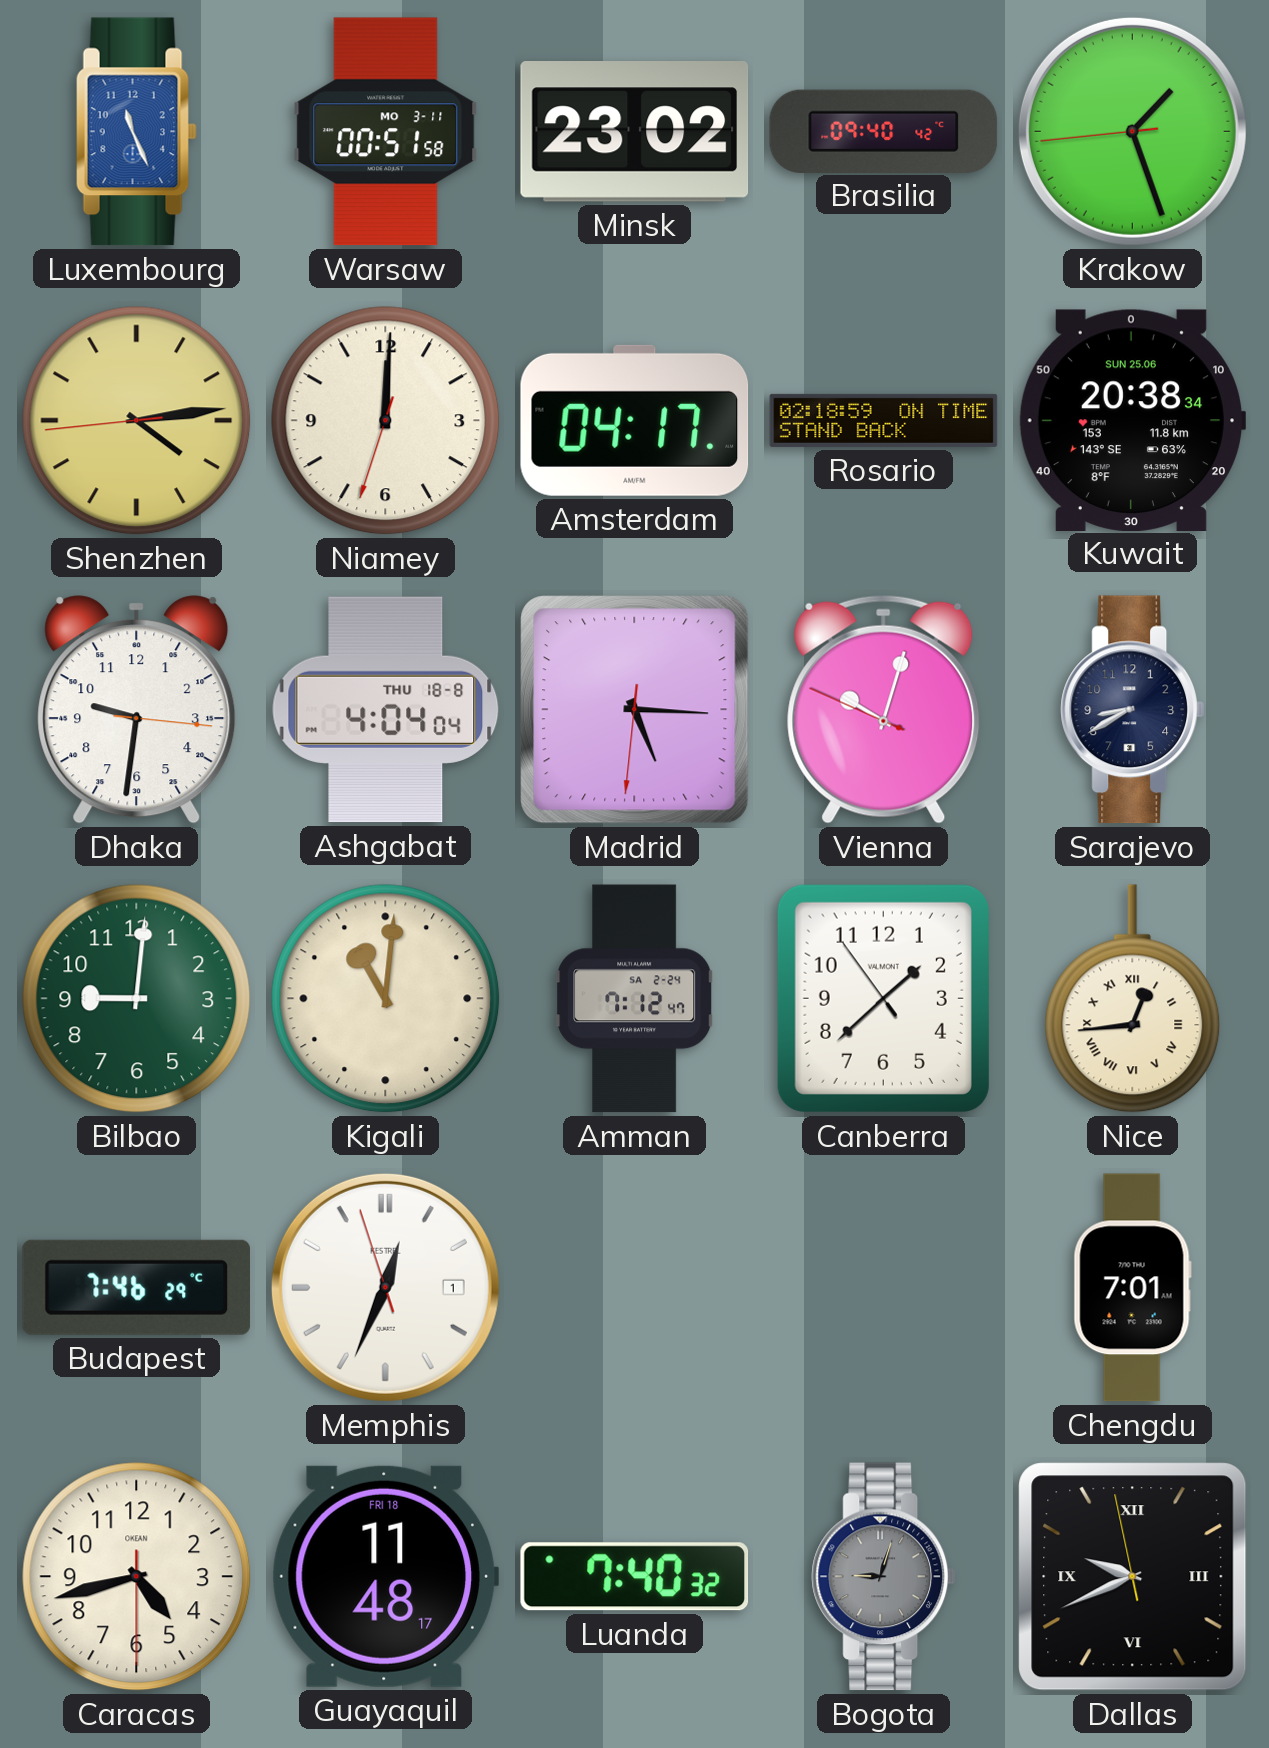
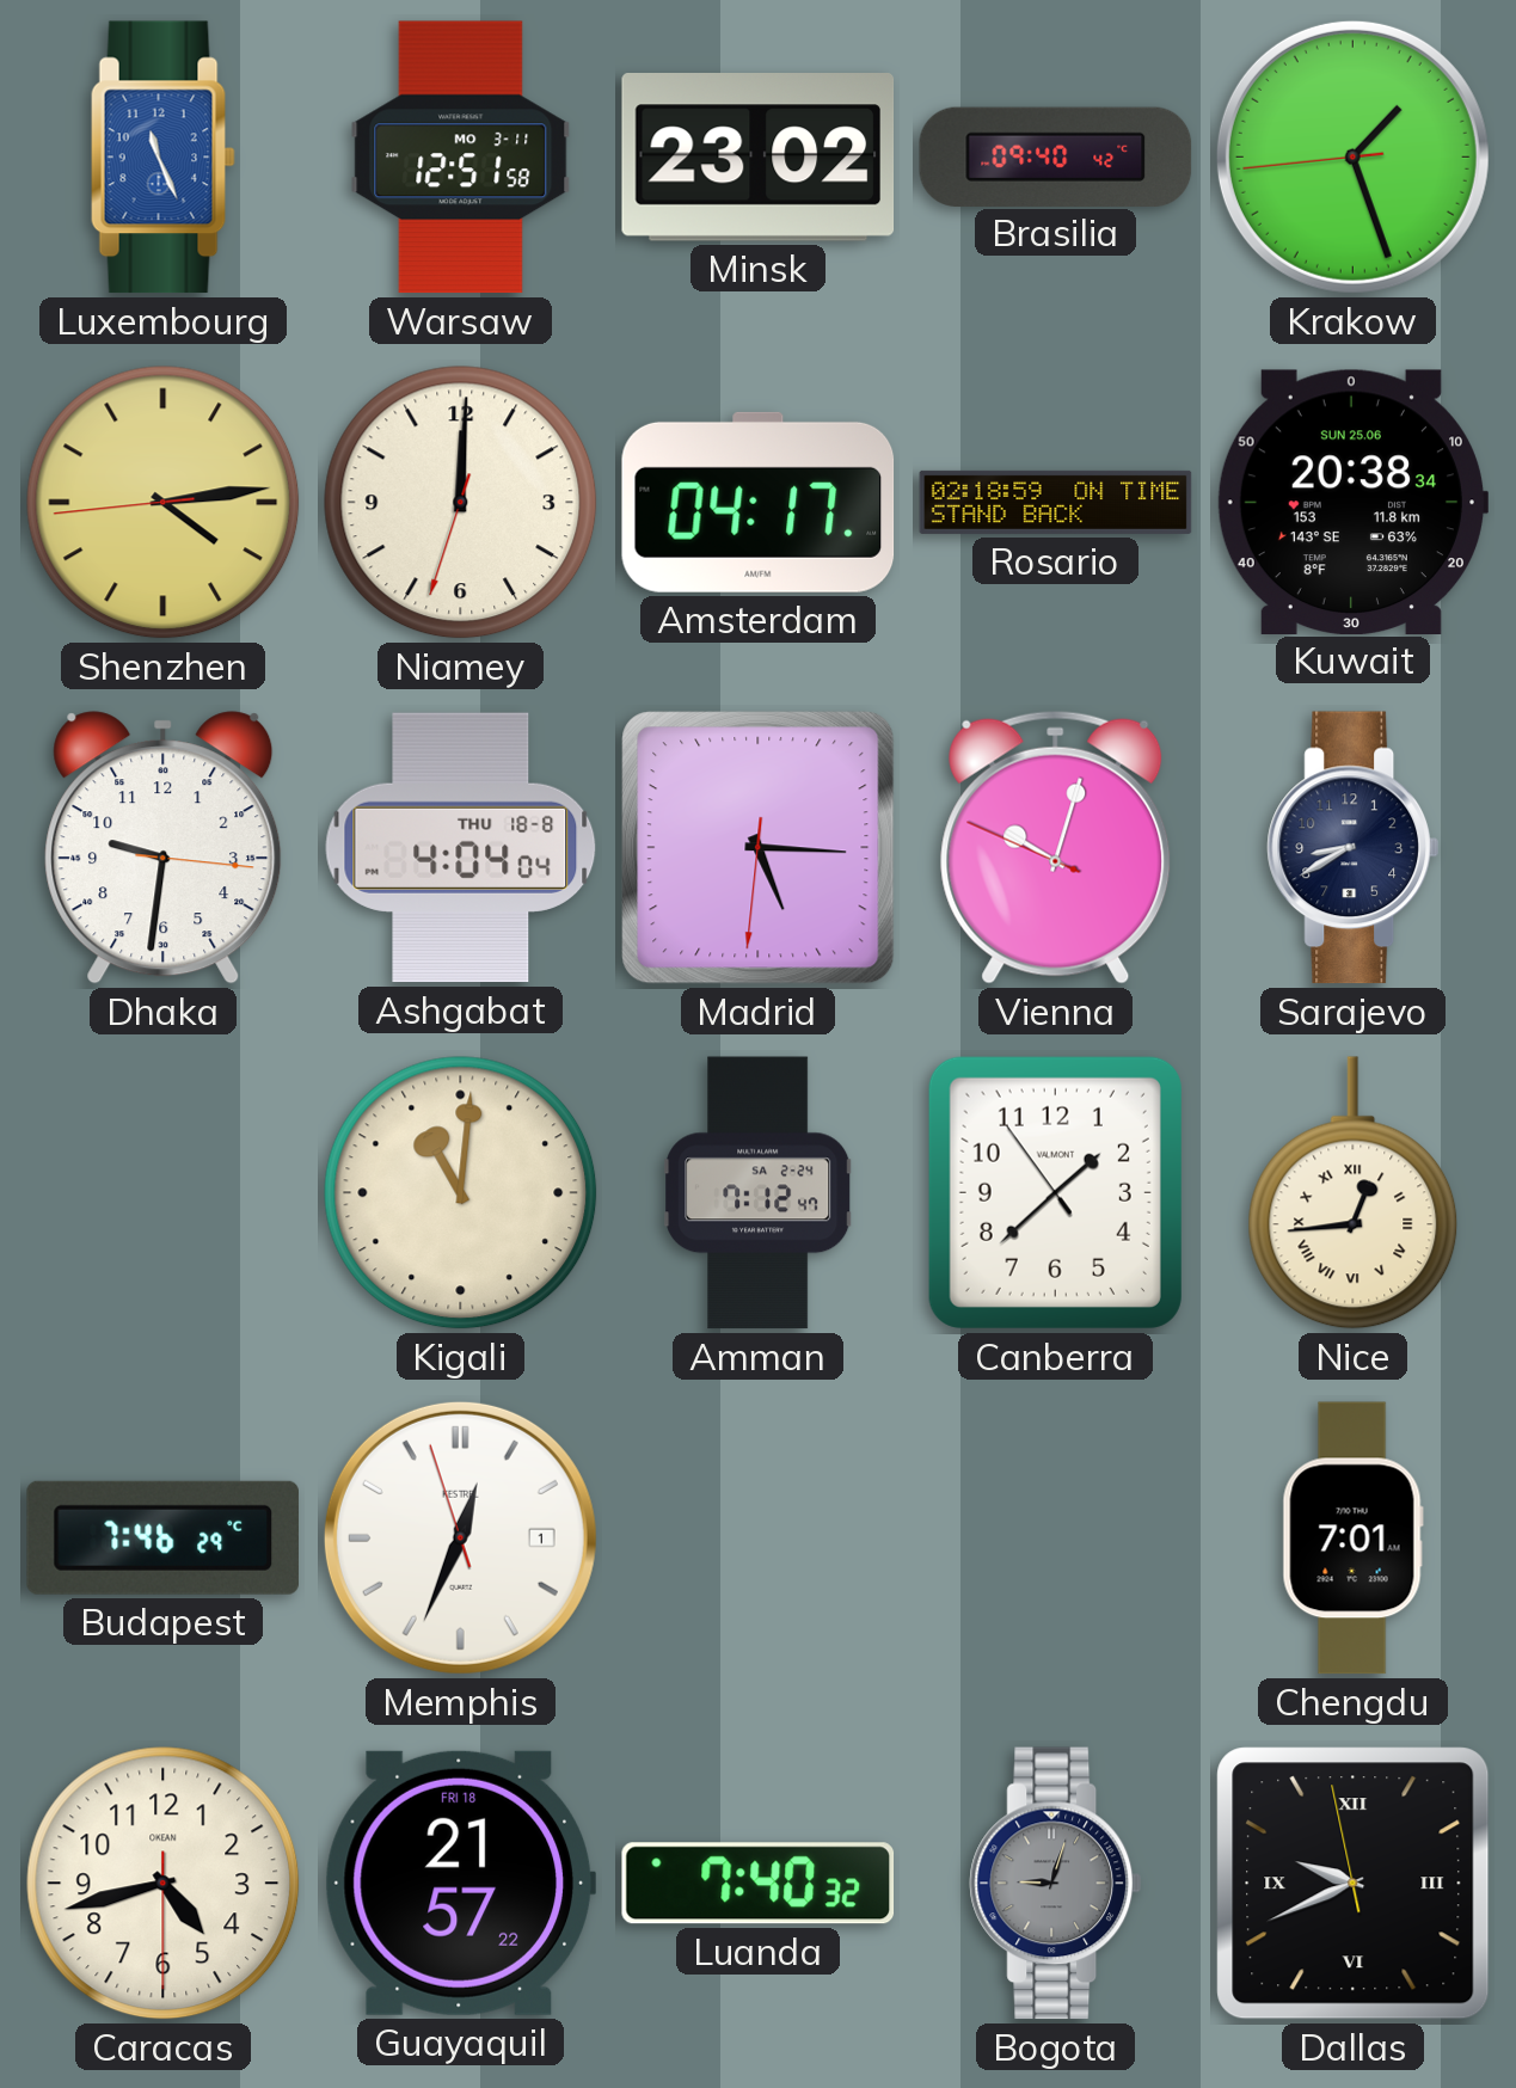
Warsaw: 00:51 -> 12:51
Bilbao: 9:01 -> none
Guayaquil: 11:48 -> 21:57
